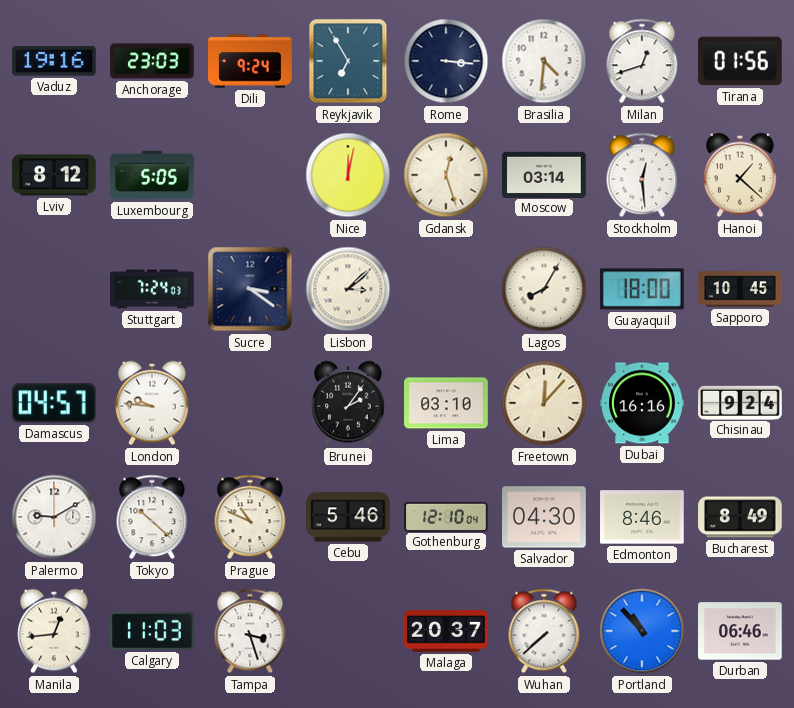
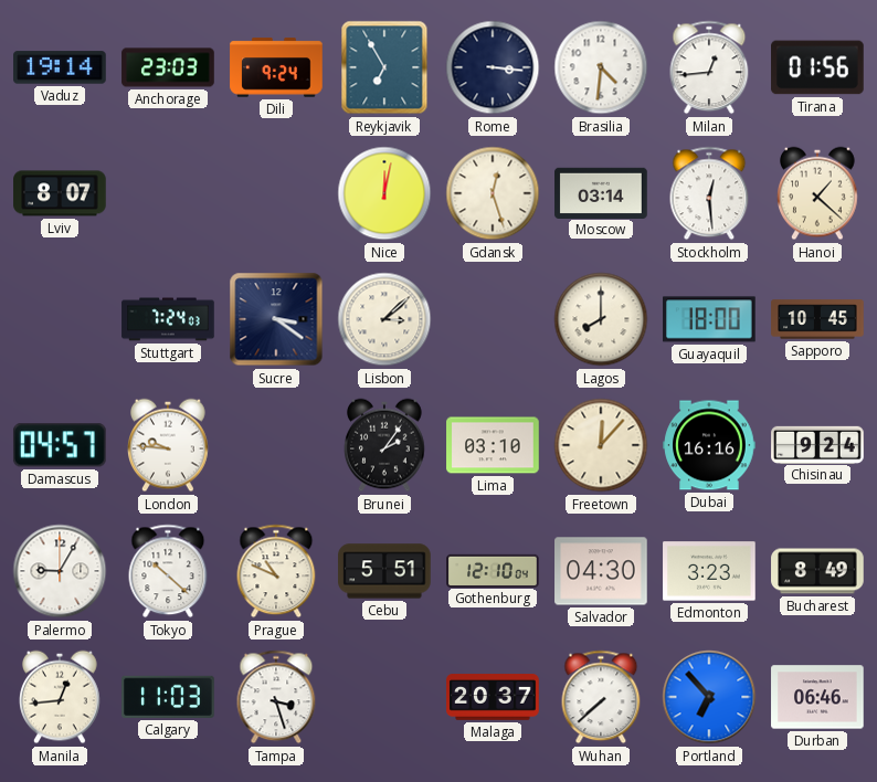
Vaduz: 19:16 -> 19:14
Milan: 12:42 -> 12:44
Lviv: 8:12 -> 8:07
Luxembourg: 5:05 -> none
Lagos: 8:05 -> 8:00
Palermo: 9:10 -> 9:05
Cebu: 5:46 -> 5:51
Edmonton: 8:46 -> 3:23
Portland: 10:53 -> 6:53
